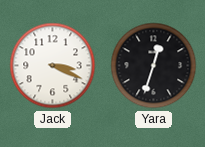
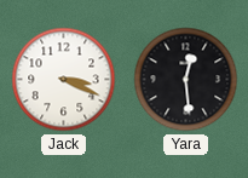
Yara: 12:33 -> 12:29
